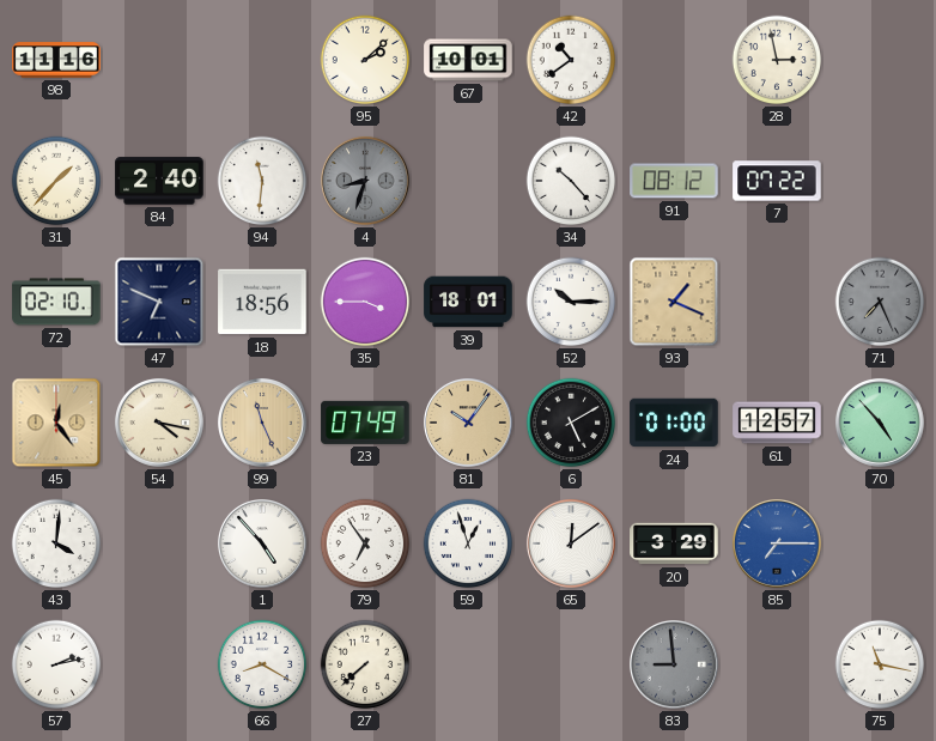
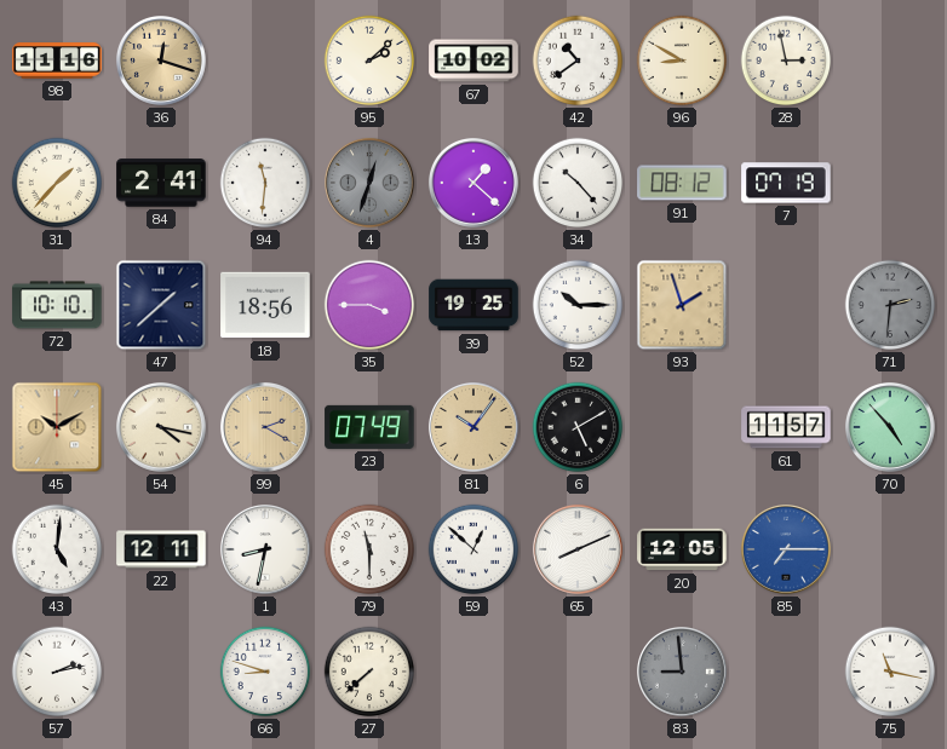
36: none -> 12:18
67: 10:01 -> 10:02
96: none -> 8:50
84: 2:40 -> 2:41
4: 8:33 -> 12:33
13: none -> 1:22
7: 07:22 -> 07:19
72: 02:10 -> 10:10
47: 6:49 -> 1:38
39: 18:01 -> 19:25
93: 1:19 -> 1:57
71: 7:26 -> 2:31
45: 12:24 -> 10:10
99: 11:26 -> 2:20
24: 01:00 -> none
61: 12:57 -> 11:57
43: 4:01 -> 5:01
22: none -> 12:11
1: 4:53 -> 8:32
79: 6:54 -> 11:30
59: 12:57 -> 12:52
65: 12:09 -> 8:11
20: 3:29 -> 12:05
66: 8:20 -> 8:48
